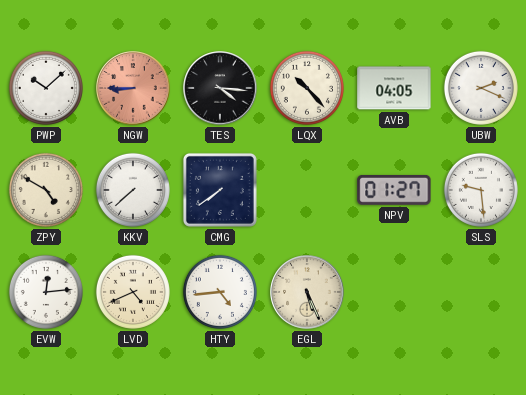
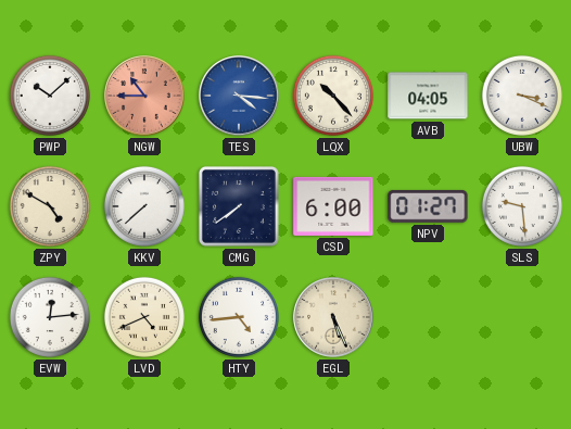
NGW: 8:45 -> 10:45
TES dial: black -> blue
UBW: 2:19 -> 3:19
CSD: none -> 6:00
